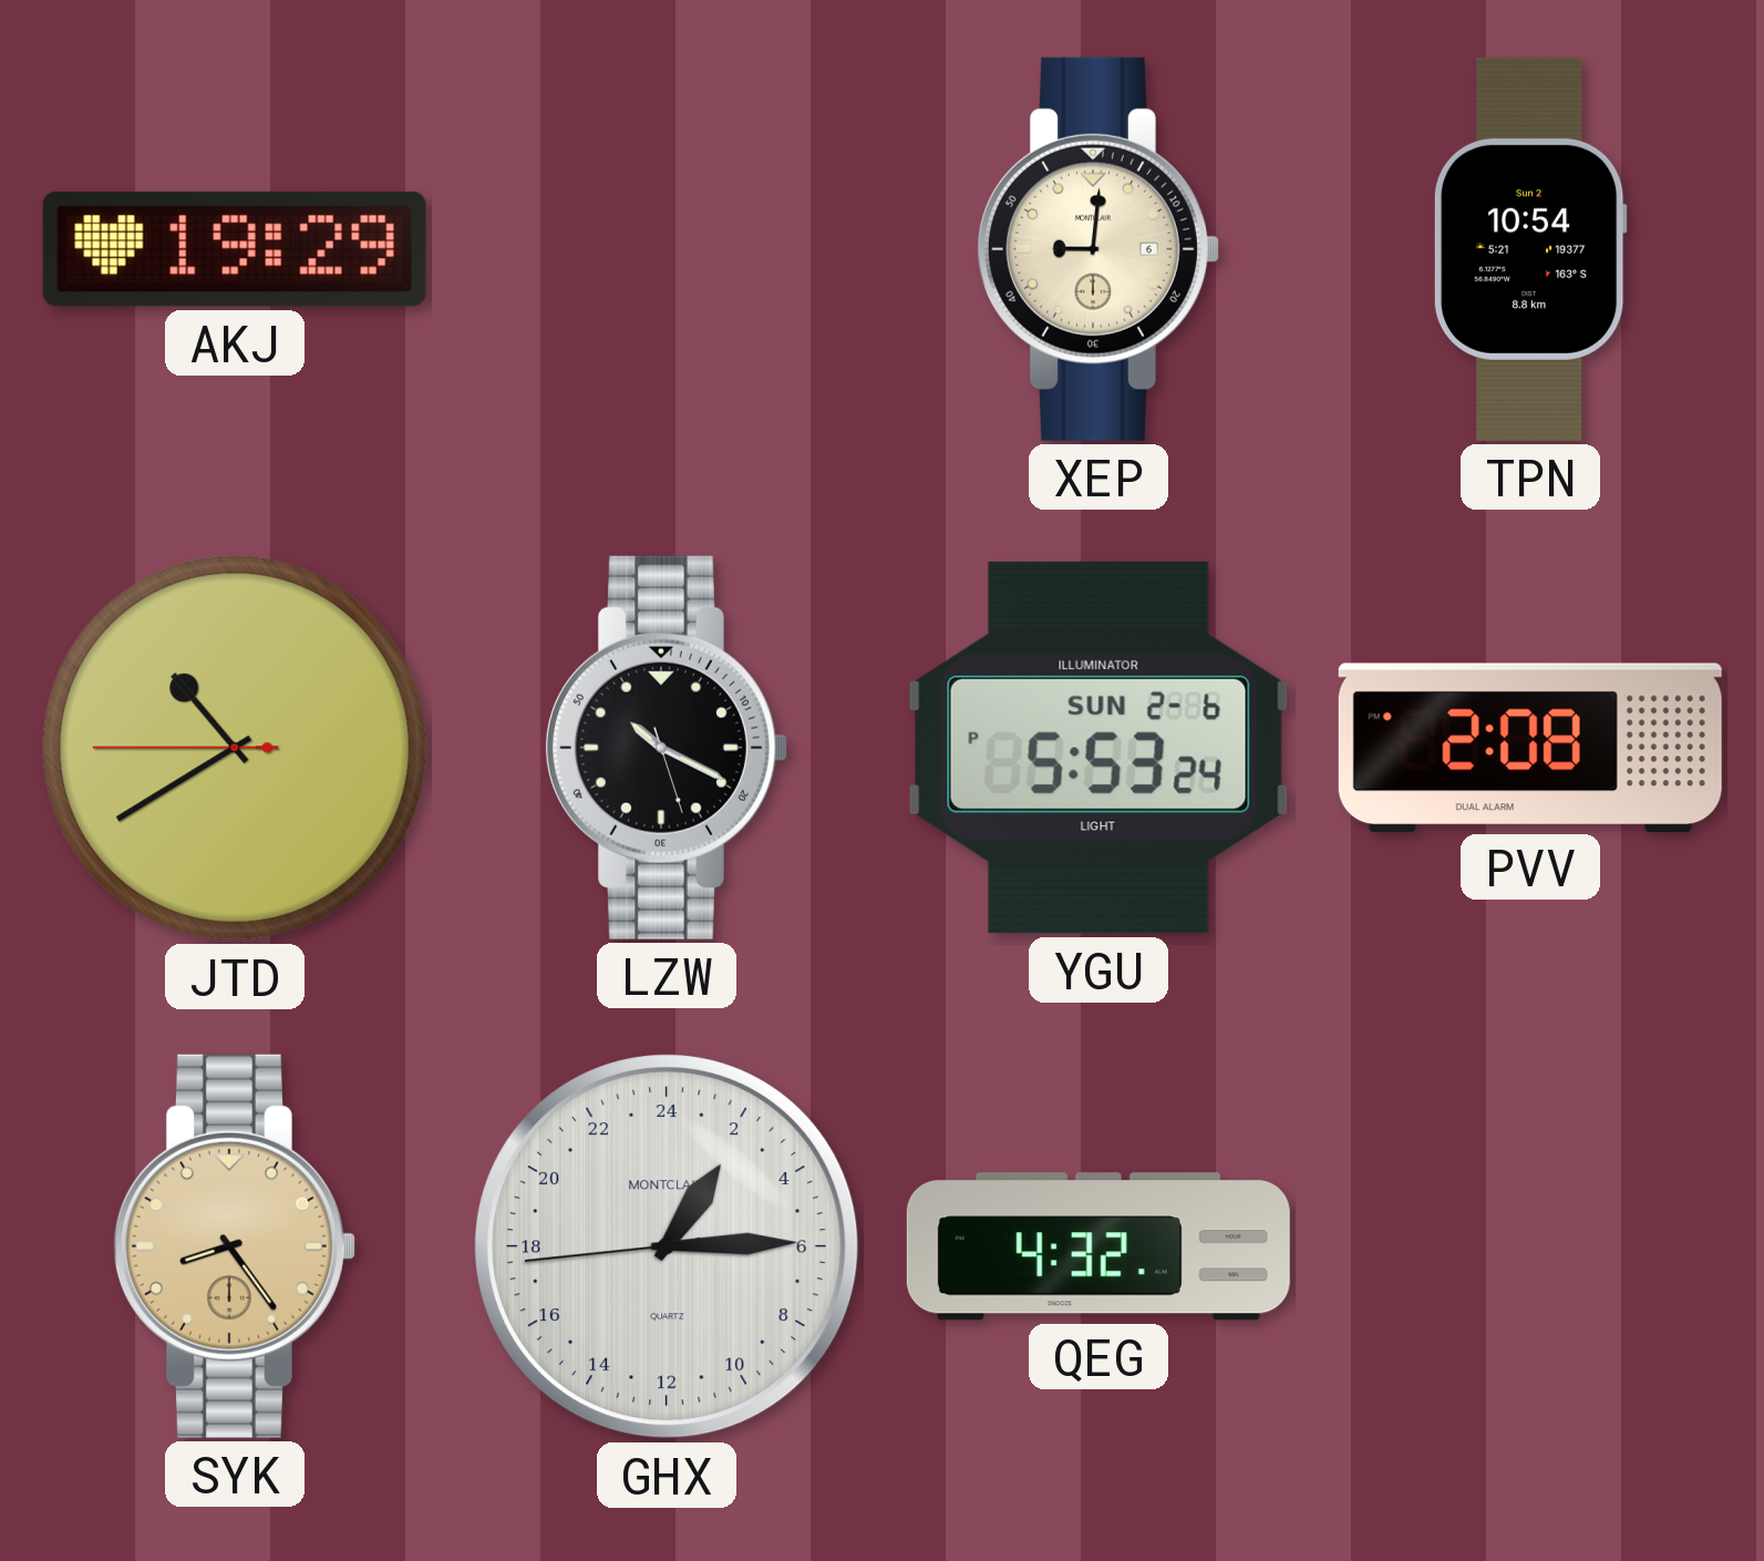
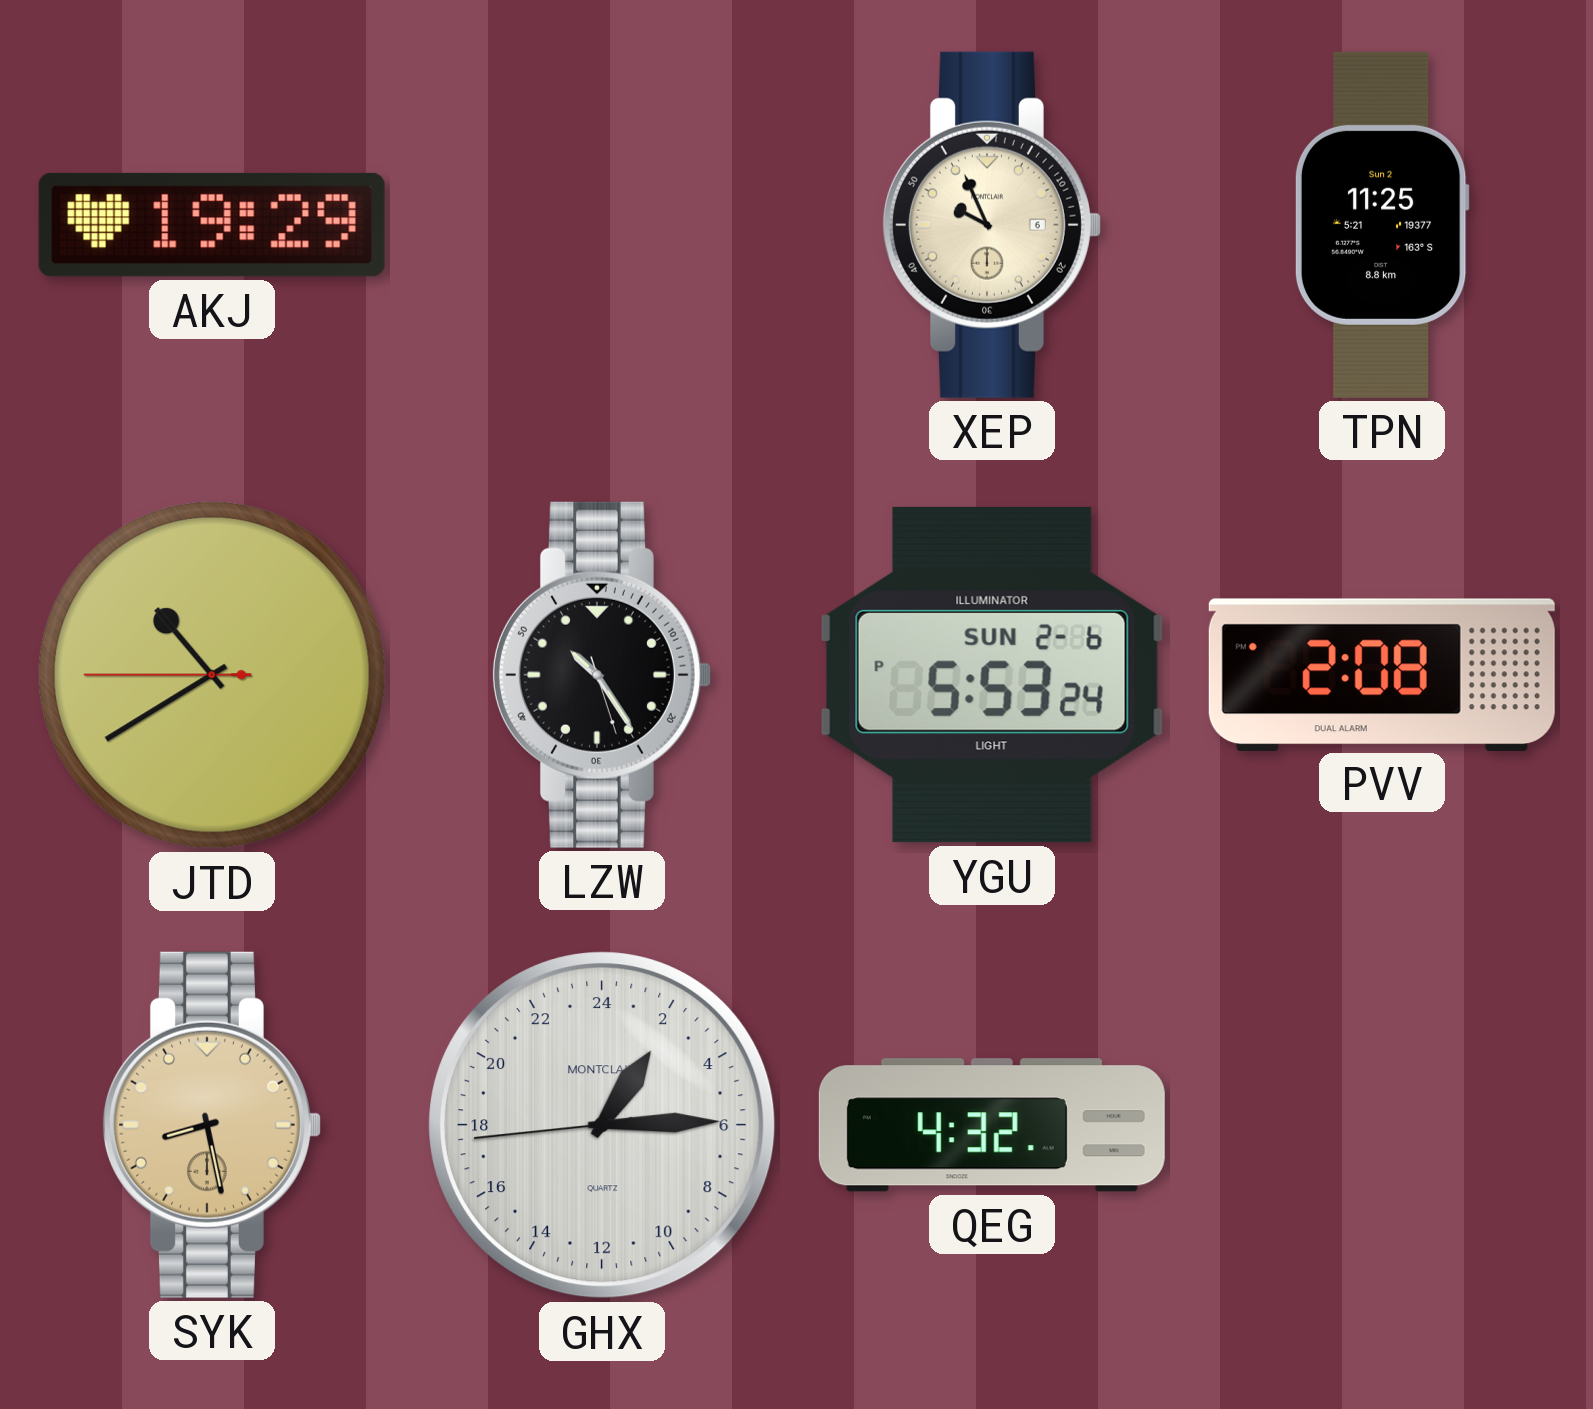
XEP: 9:01 -> 9:56
TPN: 10:54 -> 11:25
LZW: 10:19 -> 10:24
SYK: 8:24 -> 8:28
